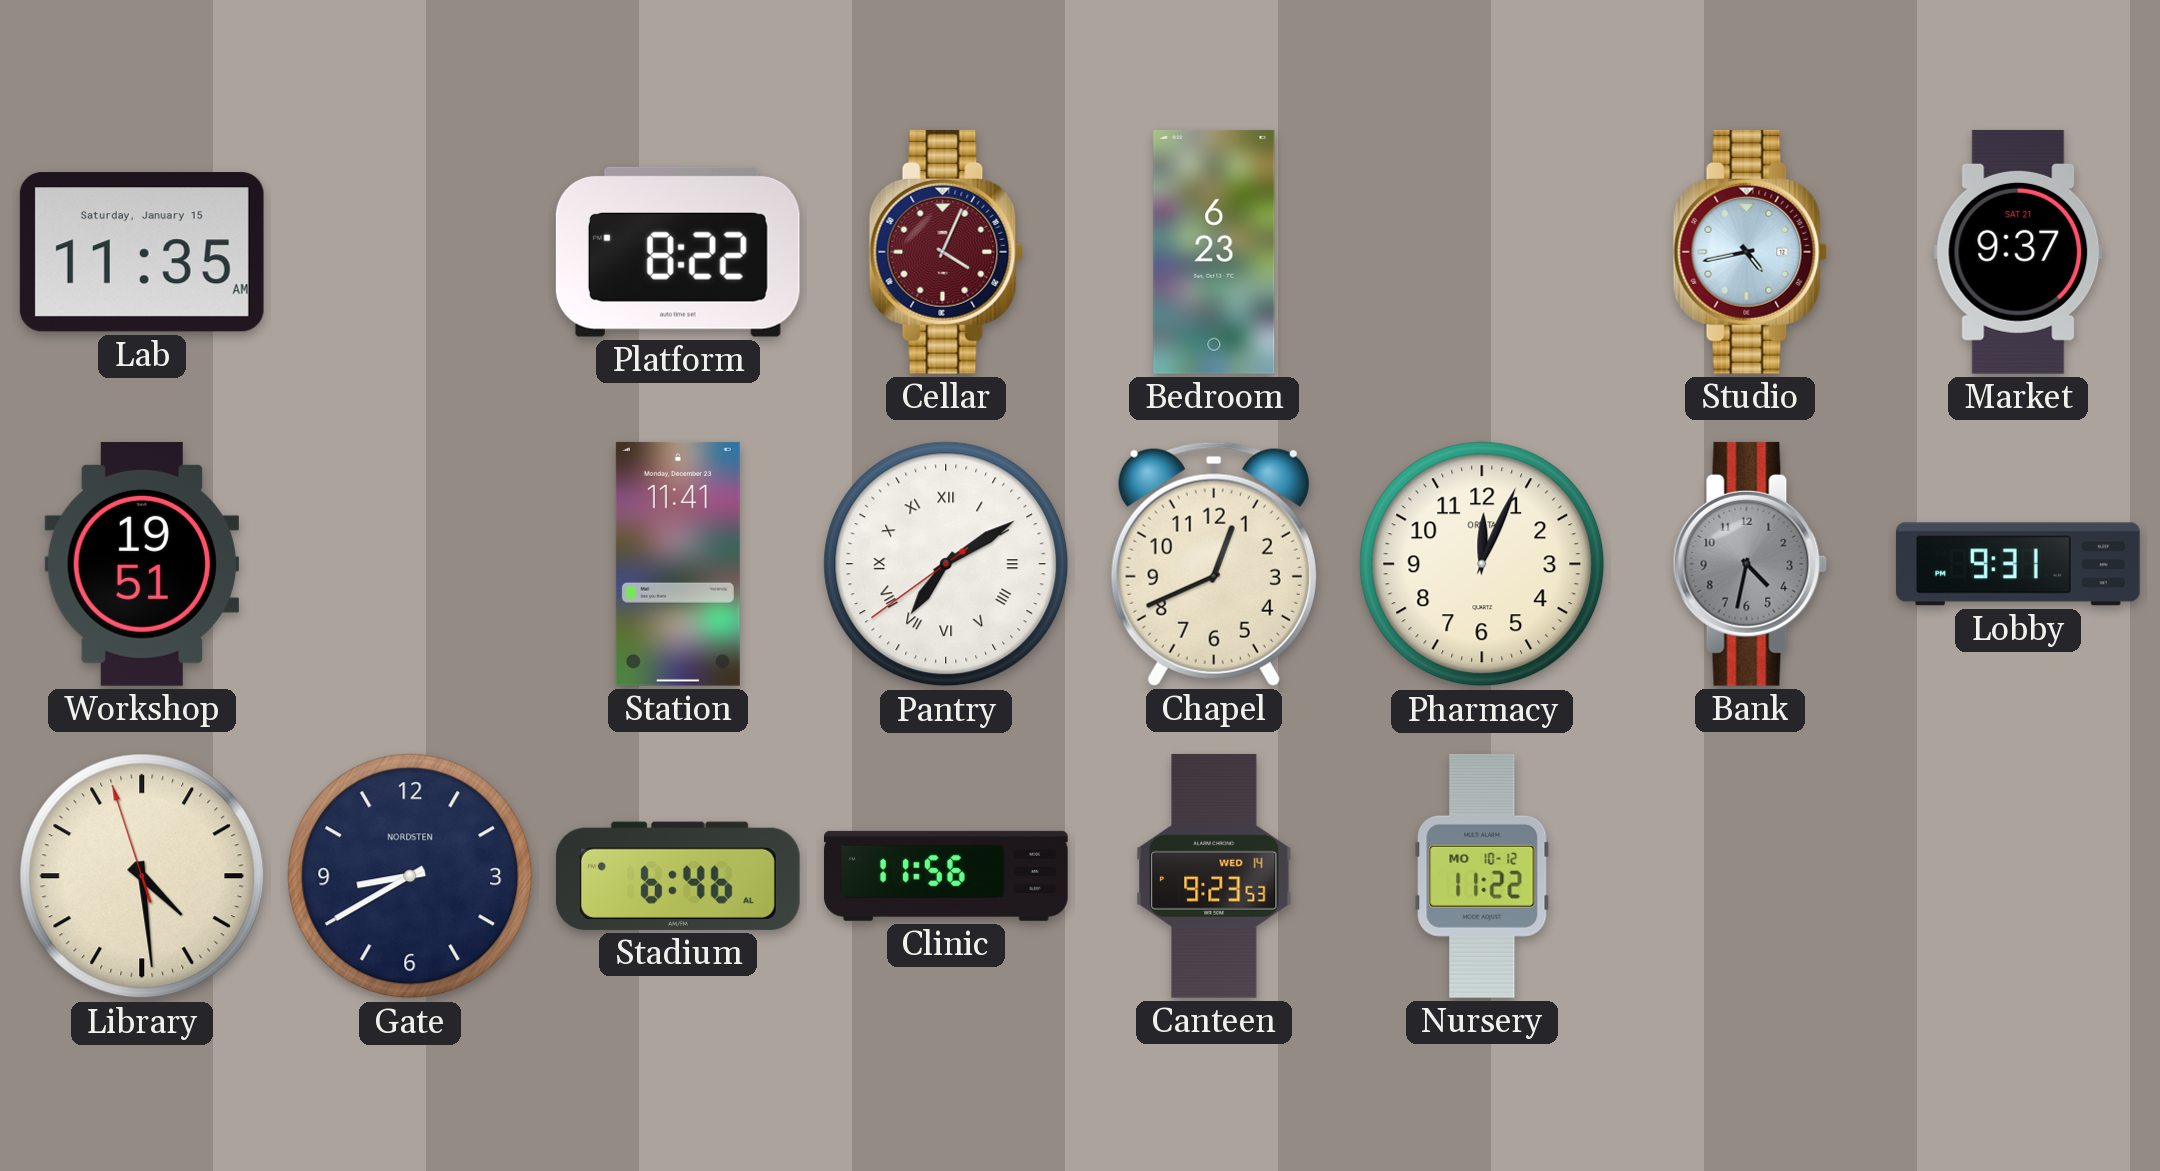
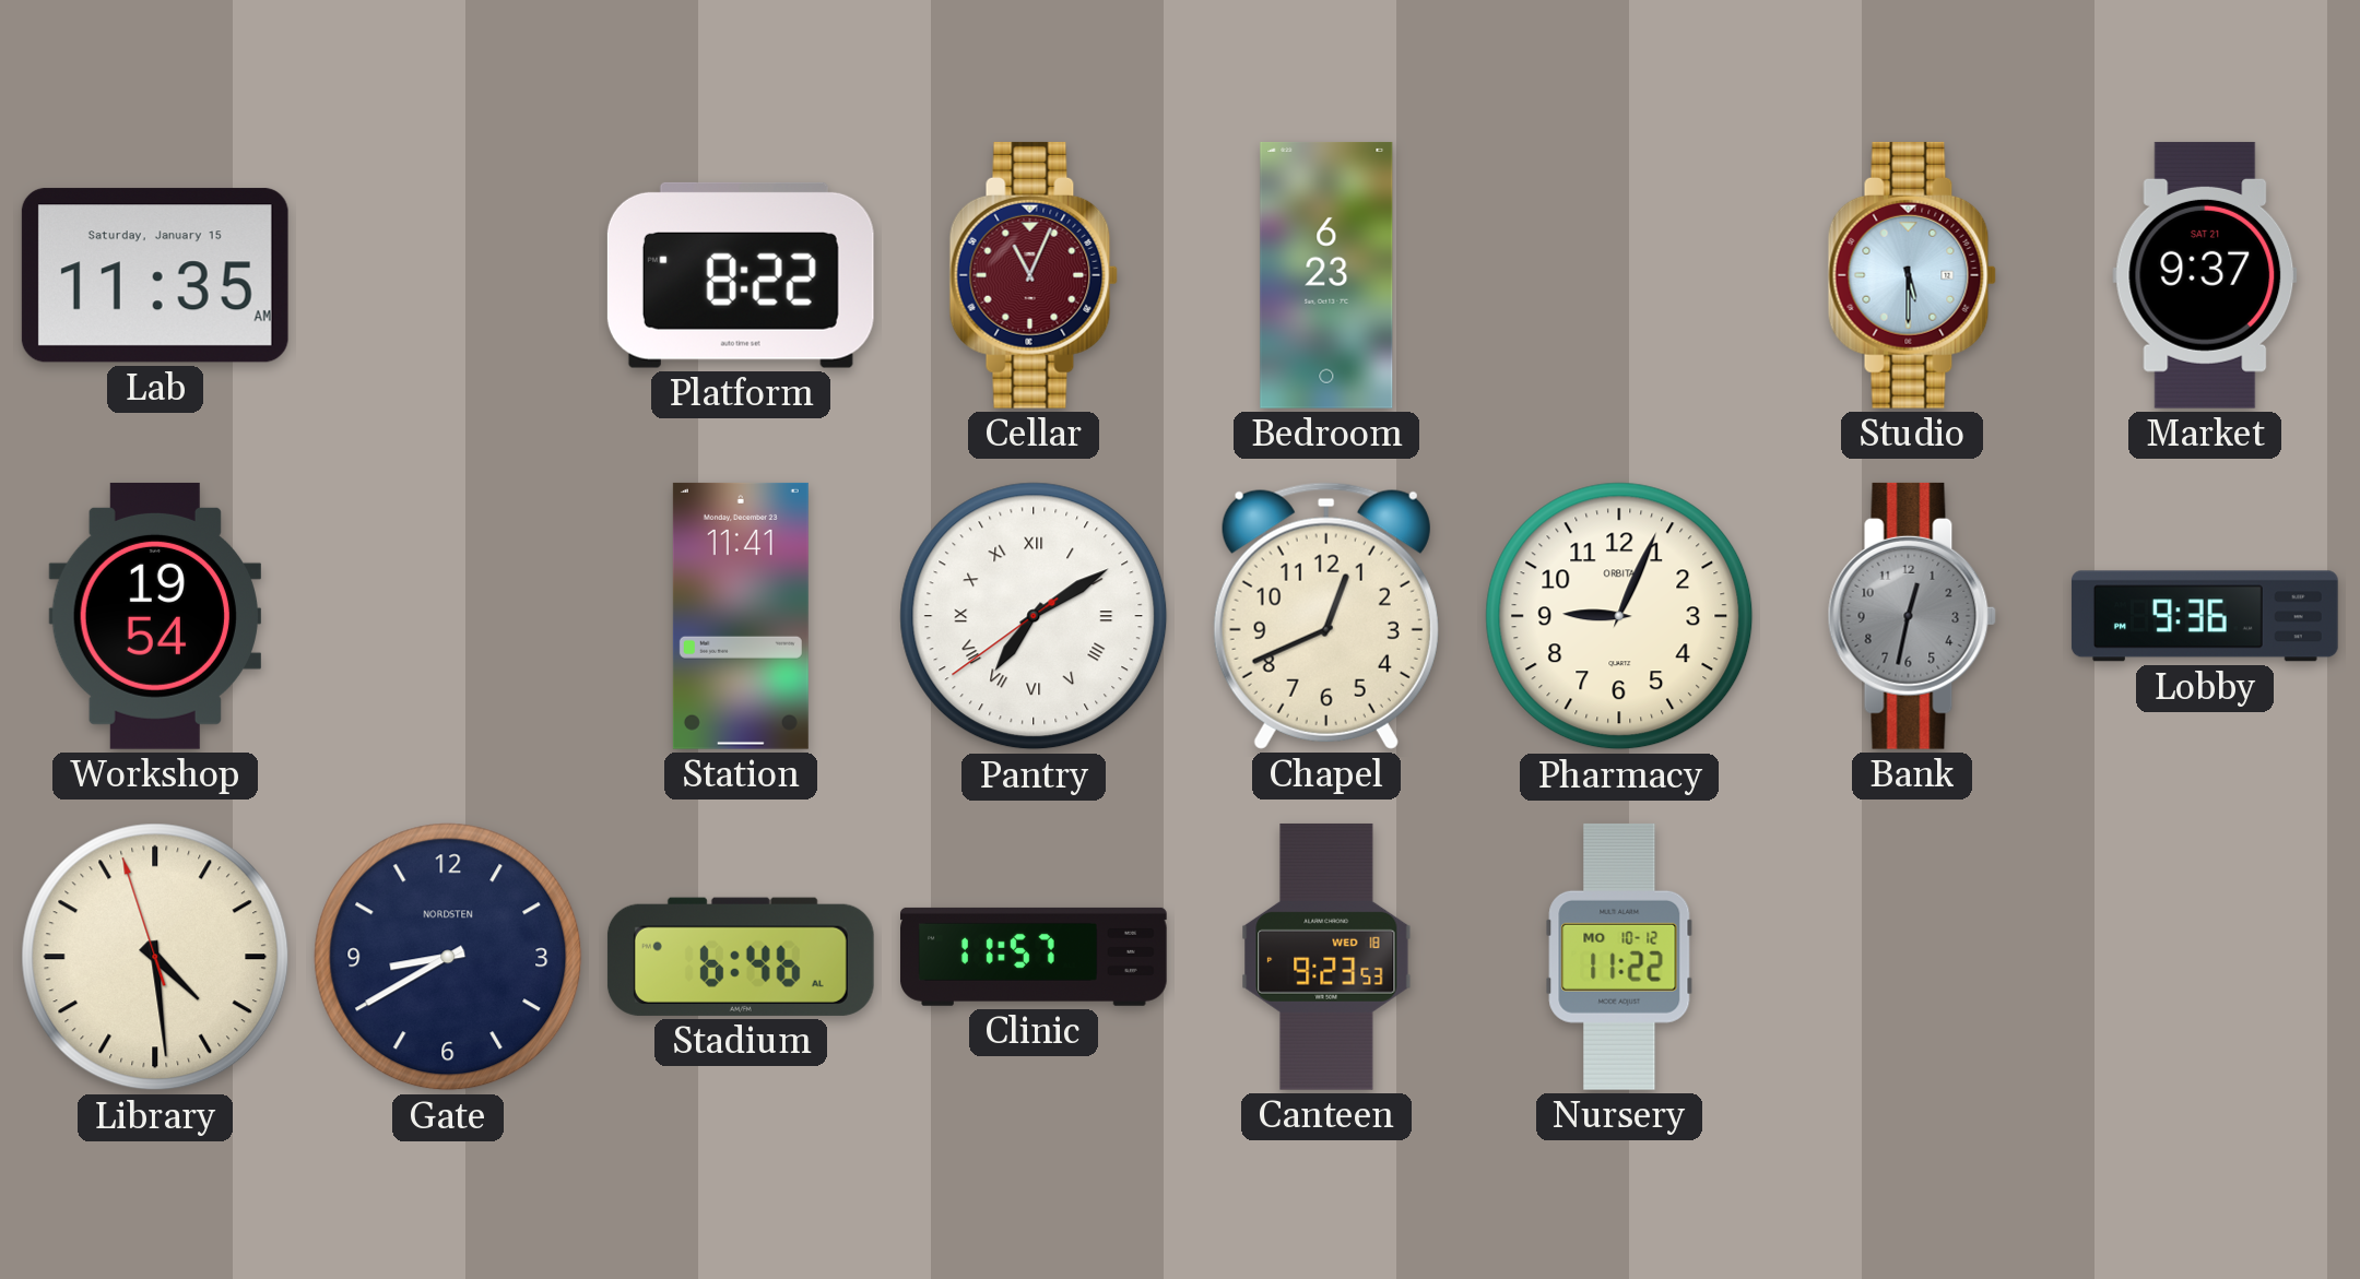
Cellar: 4:04 -> 11:04
Studio: 4:43 -> 5:30
Workshop: 19:51 -> 19:54
Pharmacy: 12:04 -> 9:04
Bank: 4:32 -> 12:32
Lobby: 9:31 -> 9:36
Clinic: 11:56 -> 11:57
Canteen date: WED 14 -> WED 18
